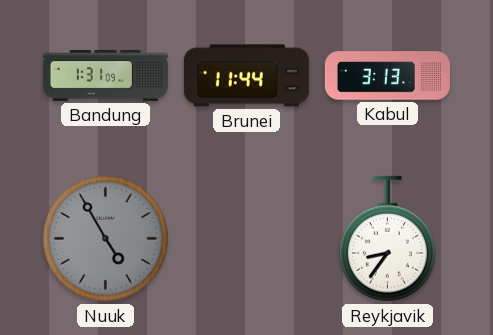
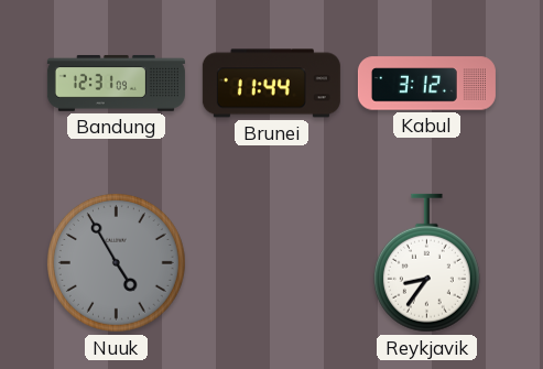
Bandung: 1:31 -> 12:31
Kabul: 3:13 -> 3:12
